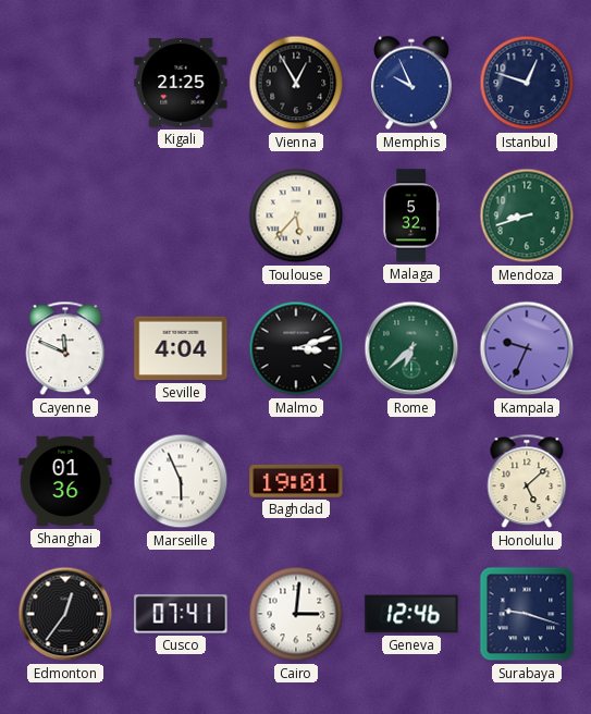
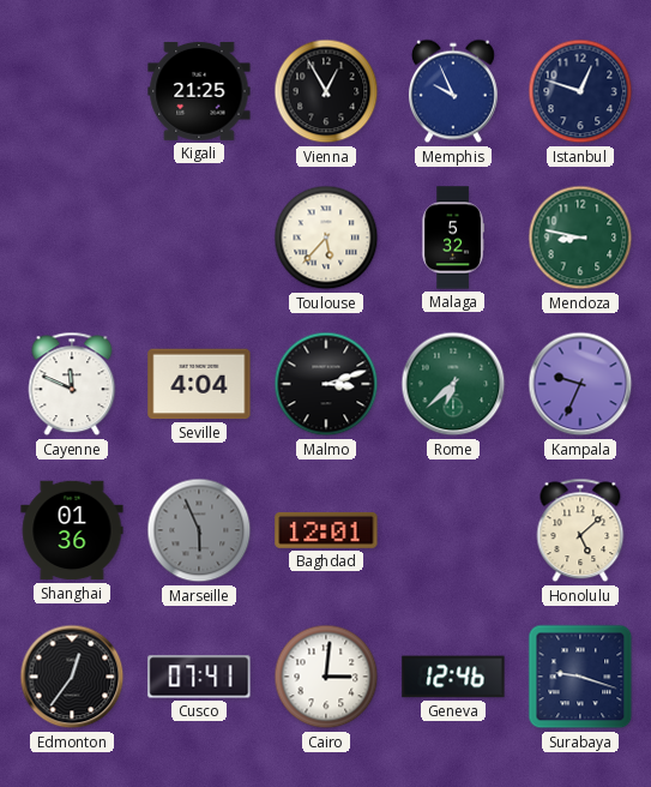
Mendoza: 8:42 -> 8:47
Marseille dial: white -> grey
Baghdad: 19:01 -> 12:01
